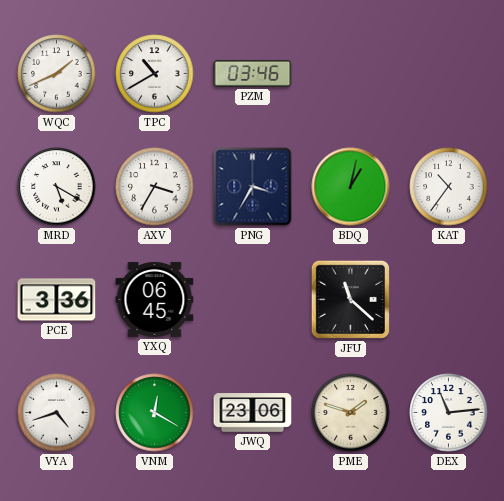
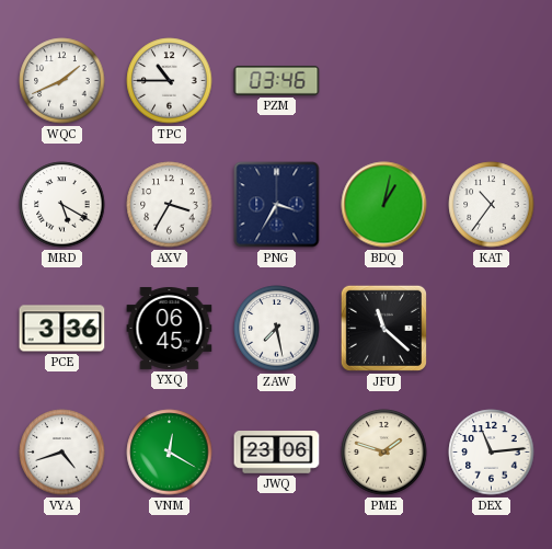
TPC: 10:40 -> 10:45
ZAW: none -> 7:28
